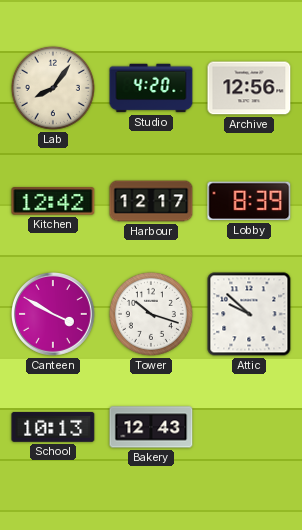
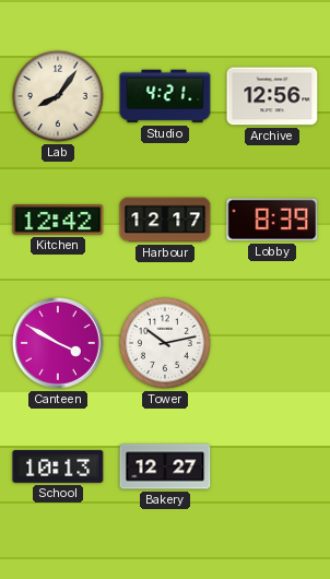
Studio: 4:20 -> 4:21
Tower: 10:18 -> 10:13
Attic: 9:52 -> none
Bakery: 12:43 -> 12:27
